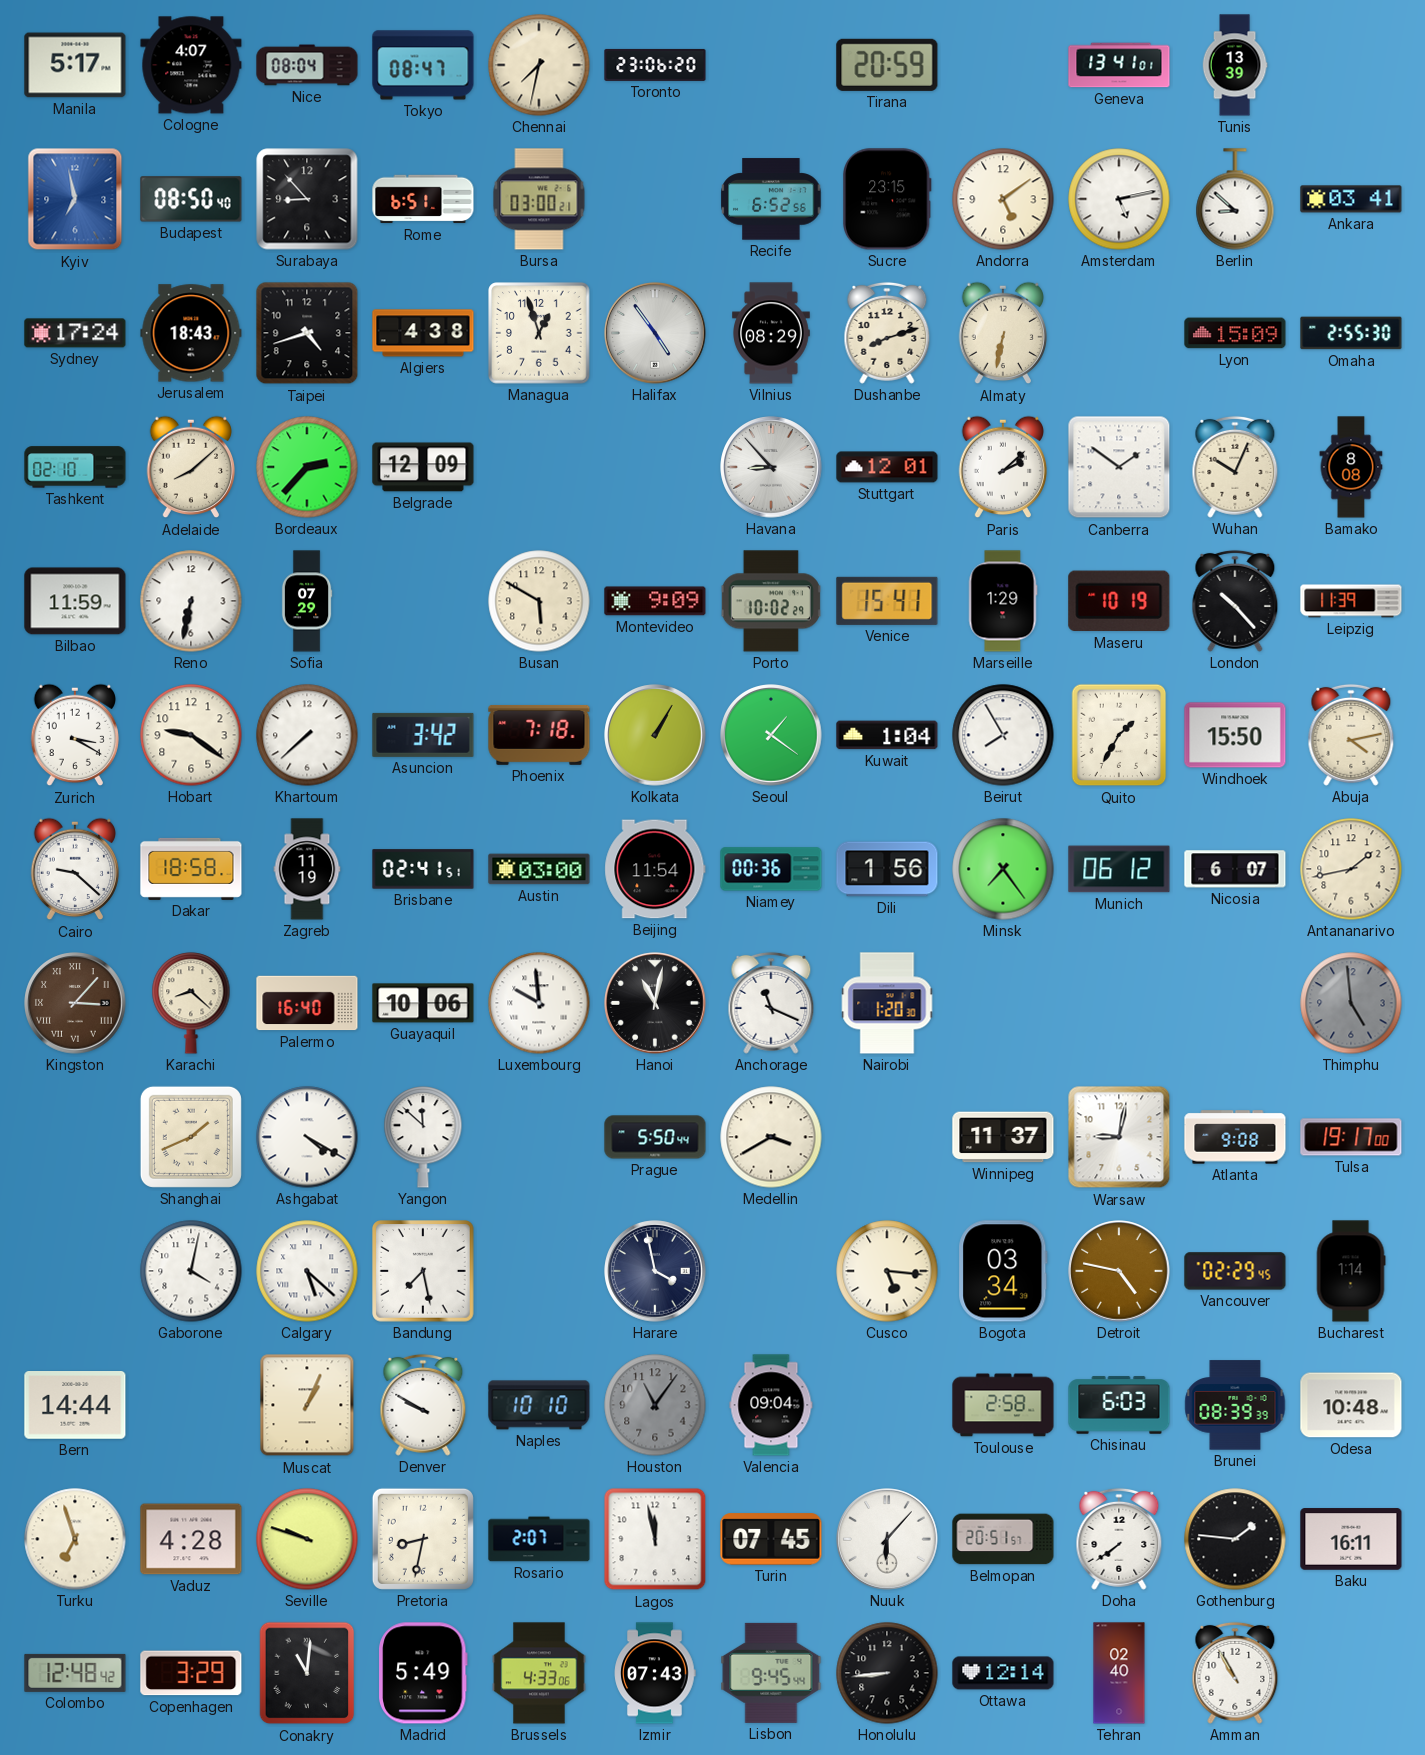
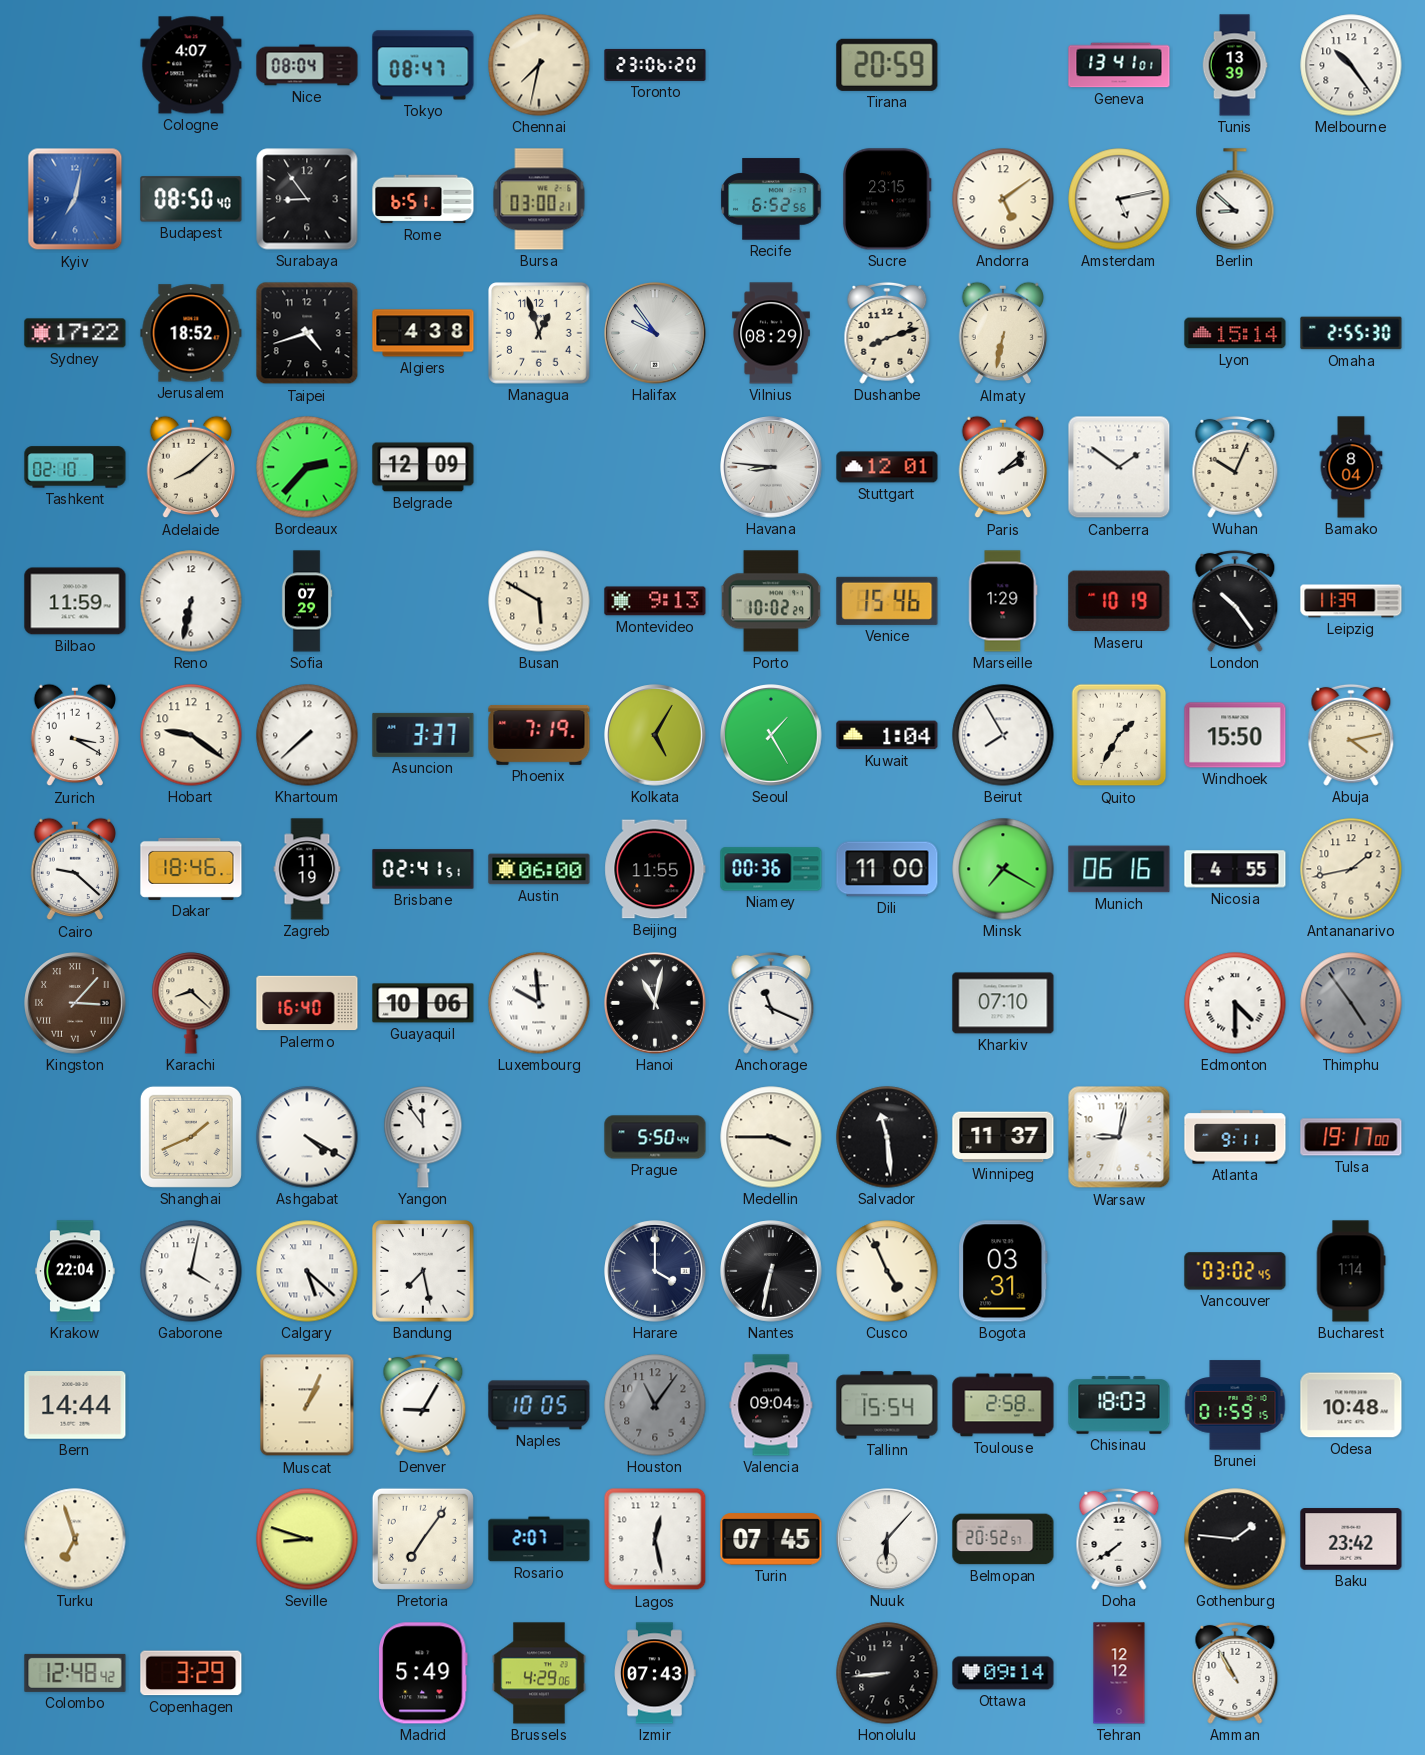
Manila: 5:17 -> none
Melbourne: none -> 10:24
Kyiv: 6:58 -> 7:02
Surabaya: 8:53 -> 8:54
Ankara: 03:41 -> none
Sydney: 17:24 -> 17:22
Jerusalem: 18:43 -> 18:52
Halifax: 4:54 -> 9:54
Lyon: 15:09 -> 15:14
Havana: 8:53 -> 8:46
Bamako: 8:08 -> 8:04
Montevideo: 9:09 -> 9:13
Venice: 15:41 -> 15:46
London: 10:23 -> 10:24
Asuncion: 3:42 -> 3:37
Phoenix: 7:18 -> 7:19
Kolkata: 1:05 -> 5:05
Seoul: 1:21 -> 1:25
Dakar: 18:58 -> 18:46
Austin: 03:00 -> 06:00
Beijing: 11:54 -> 11:55
Dili: 1:56 -> 11:00
Minsk: 7:24 -> 7:20
Munich: 06:12 -> 06:16
Nicosia: 6:07 -> 4:55
Nairobi: 1:20 -> none
Kharkiv: none -> 07:10
Edmonton: none -> 4:30
Thimphu: 4:59 -> 4:54
Yangon: 11:52 -> 11:54
Medellin: 3:40 -> 3:45
Salvador: none -> 11:29
Atlanta: 9:08 -> 9:11
Krakow: none -> 22:04
Harare: 3:58 -> 4:00
Nantes: none -> 6:32
Cusco: 5:16 -> 4:56
Bogota: 03:34 -> 03:31
Detroit: 4:47 -> none
Vancouver: 02:29 -> 03:02
Denver: 9:50 -> 9:05
Naples: 10:10 -> 10:05
Tallinn: none -> 15:54
Chisinau: 6:03 -> 18:03
Brunei: 08:39 -> 01:59
Vaduz: 4:28 -> none
Seville: 9:48 -> 8:48
Pretoria: 8:32 -> 7:06
Lagos: 11:58 -> 12:28
Belmopan: 20:51 -> 20:52
Baku: 16:11 -> 23:42
Conakry: 11:01 -> none
Brussels: 4:33 -> 4:29
Lisbon: 9:45 -> none
Ottawa: 12:14 -> 09:14
Tehran: 02:40 -> 12:12
